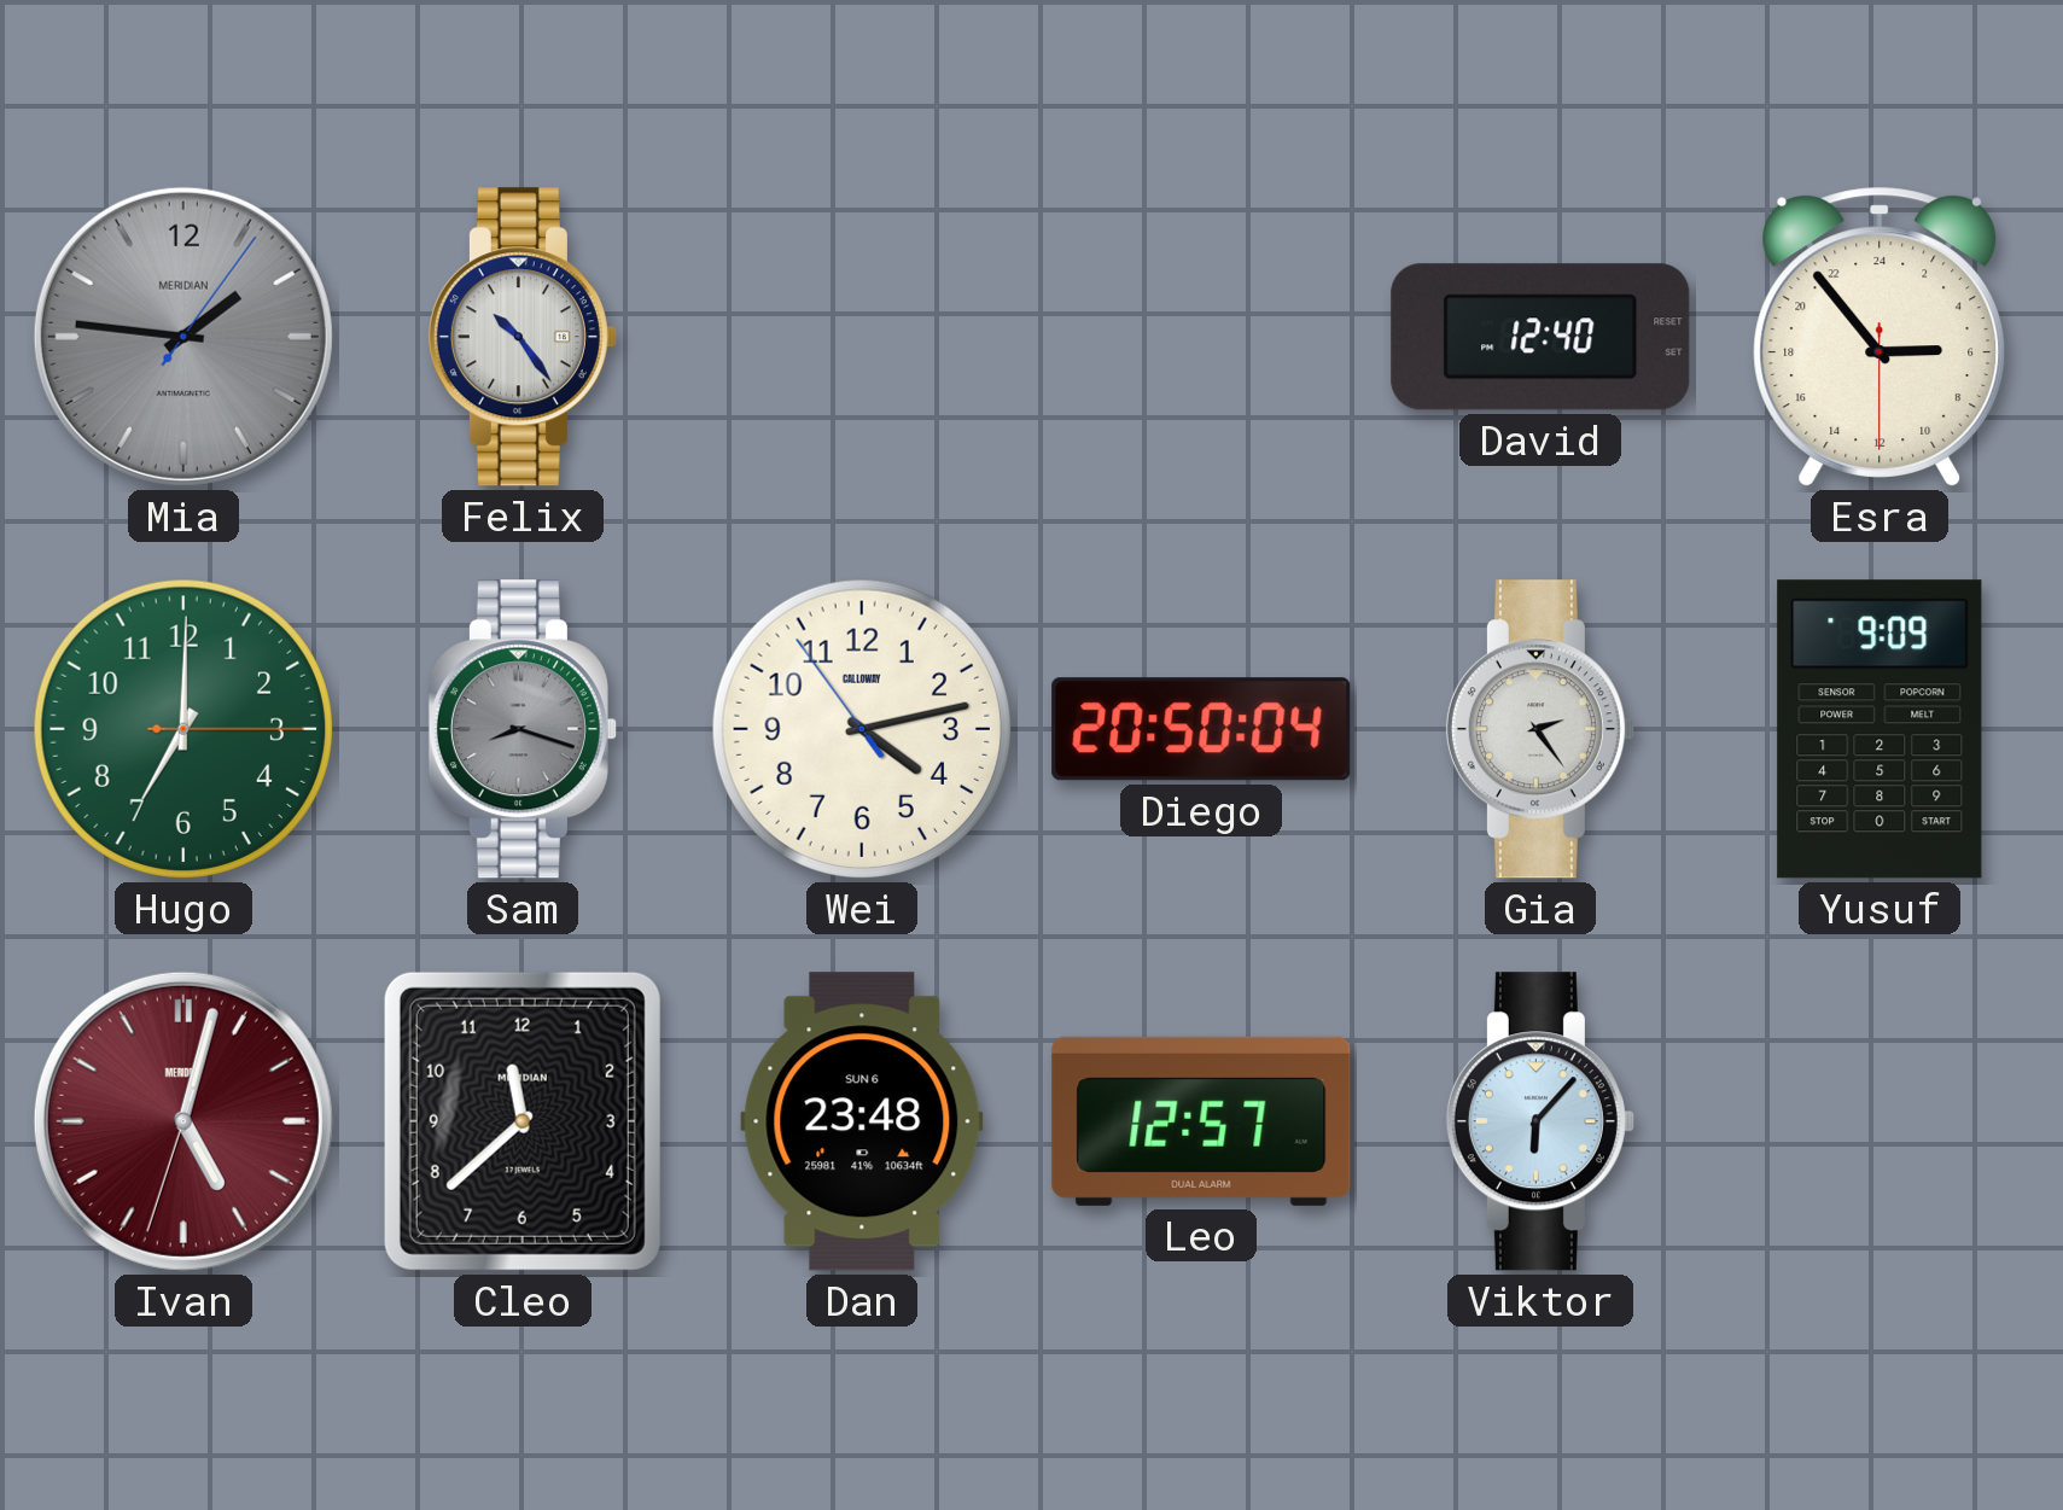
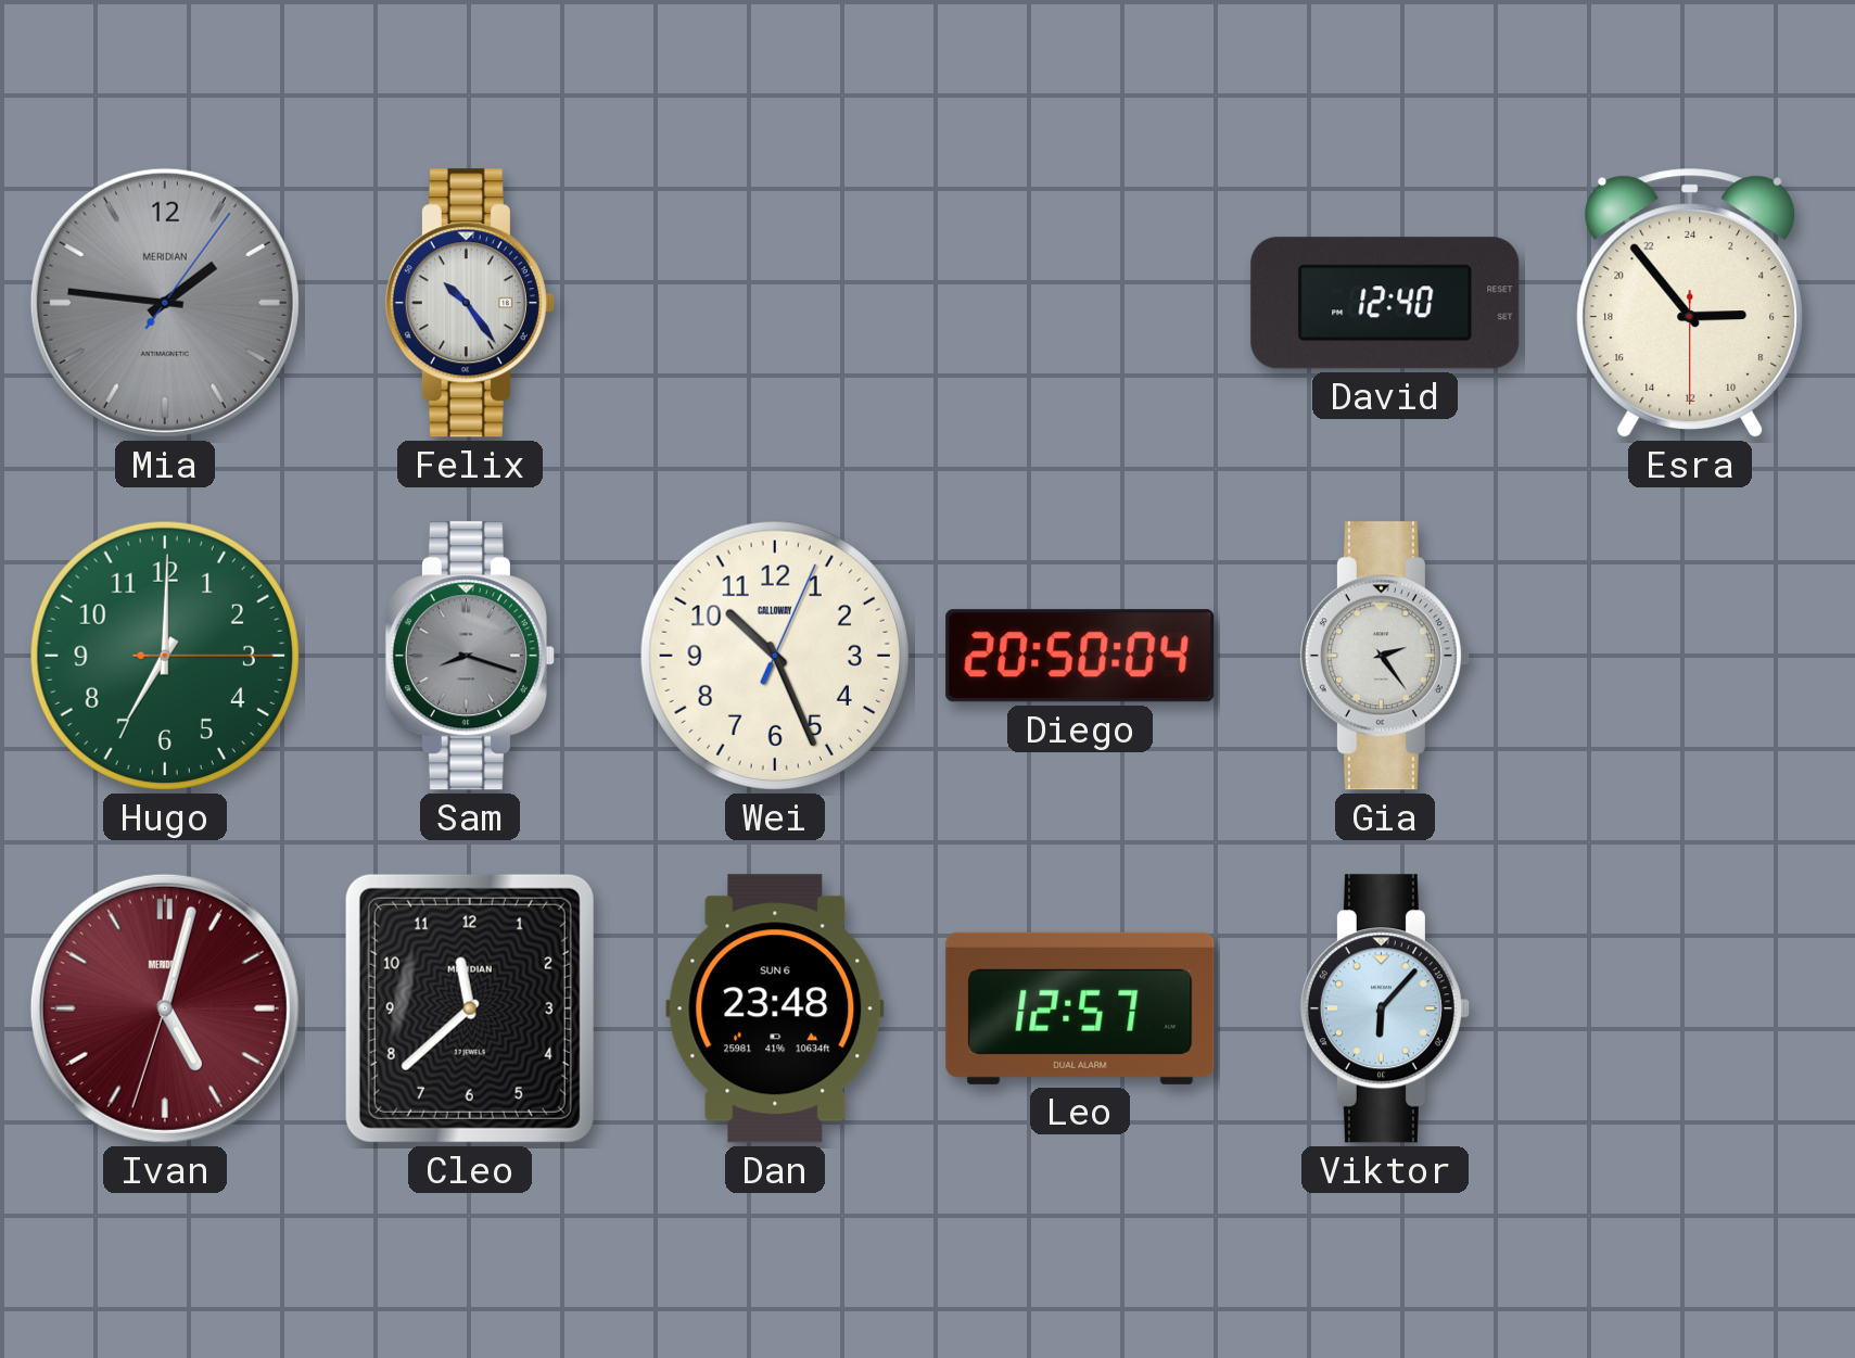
Wei: 4:12 -> 10:26
Yusuf: 9:09 -> none
